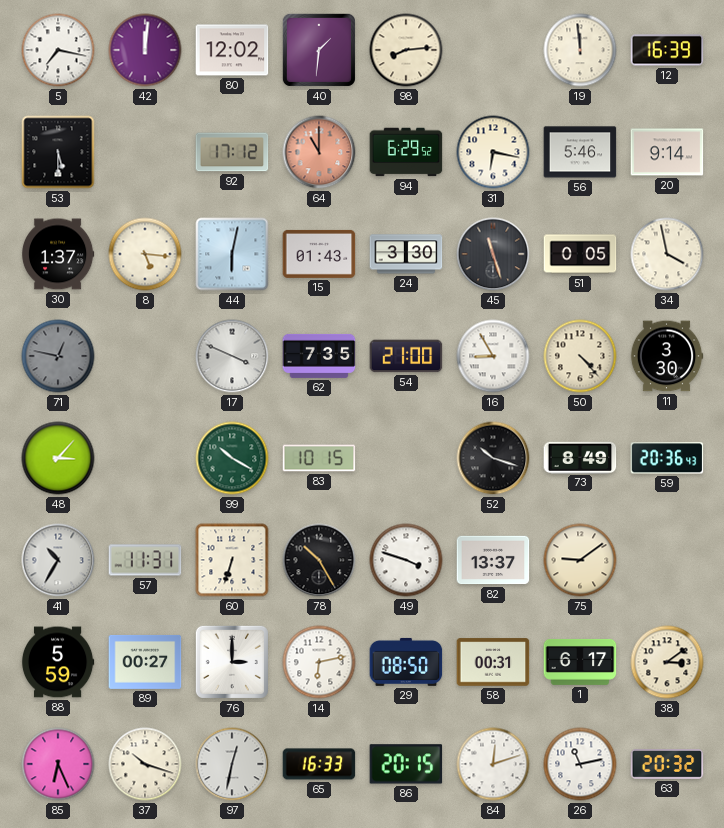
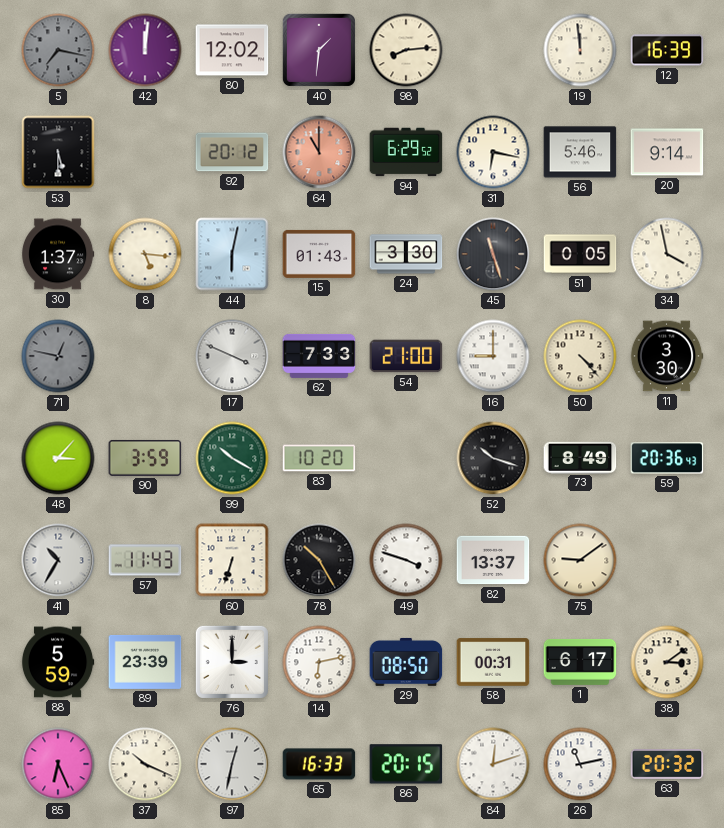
5 dial: white -> grey
92: 17:12 -> 20:12
62: 7:35 -> 7:33
16: 8:55 -> 9:00
90: none -> 3:59
83: 10:15 -> 10:20
57: 11:31 -> 11:43
89: 00:27 -> 23:39
37: 10:18 -> 10:19
